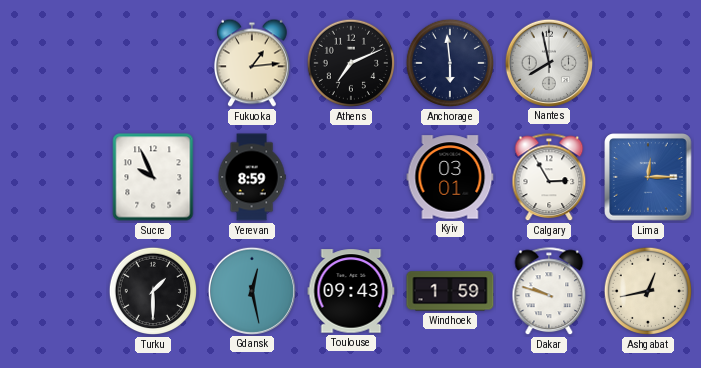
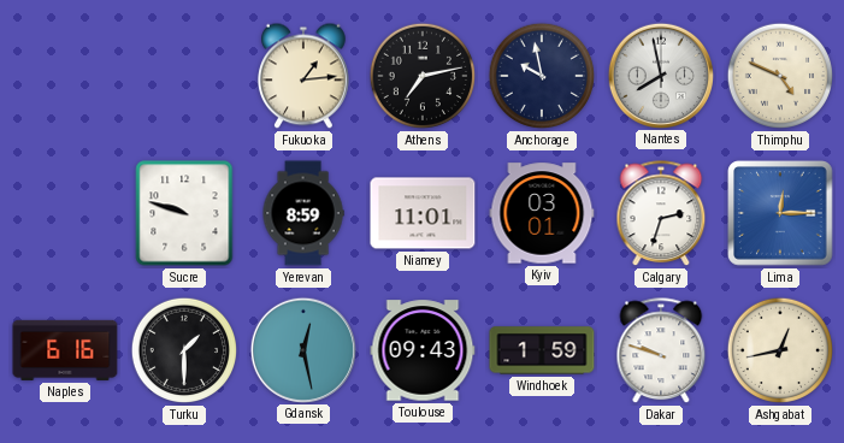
Athens: 7:11 -> 7:13
Anchorage: 5:59 -> 9:58
Thimphu: none -> 4:49
Sucre: 9:56 -> 9:48
Niamey: none -> 11:01
Calgary: 2:55 -> 2:33
Naples: none -> 6:16
